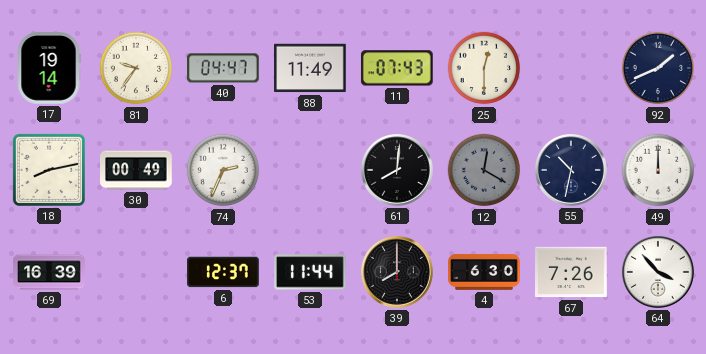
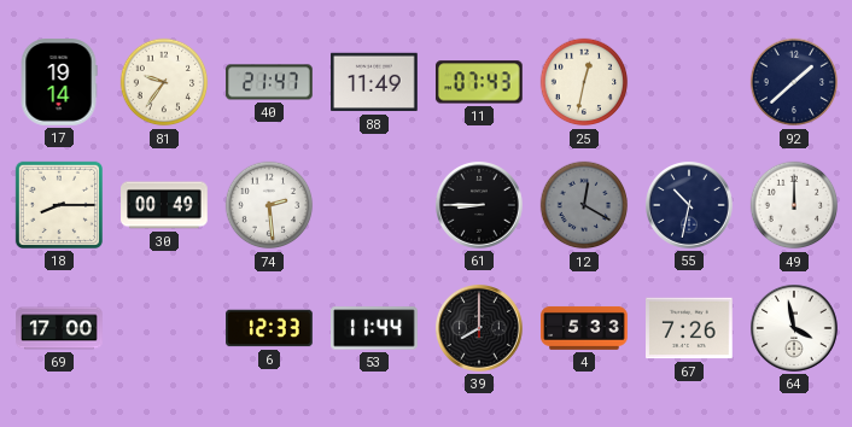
40: 04:47 -> 21:47
25: 12:30 -> 12:32
92: 1:41 -> 1:38
18: 8:13 -> 8:15
74: 2:34 -> 2:29
61: 8:01 -> 8:45
69: 16:39 -> 17:00
6: 12:37 -> 12:33
4: 6:30 -> 5:33
64: 3:53 -> 3:58
